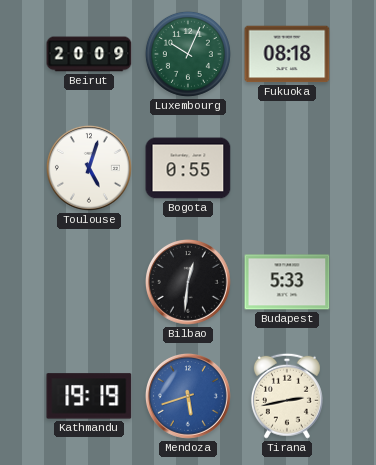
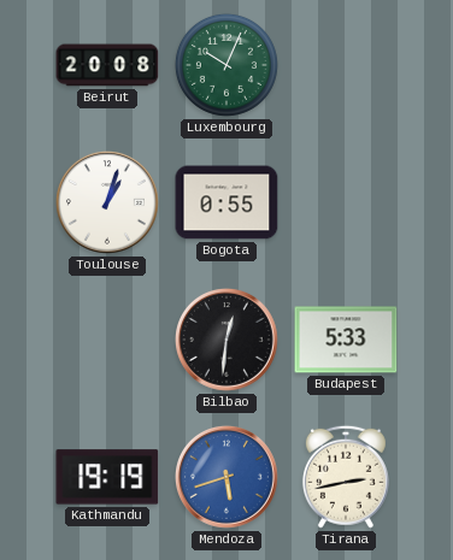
Beirut: 20:09 -> 20:08
Fukuoka: 08:18 -> none
Toulouse: 5:03 -> 1:03
